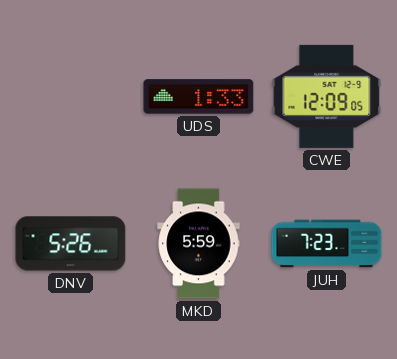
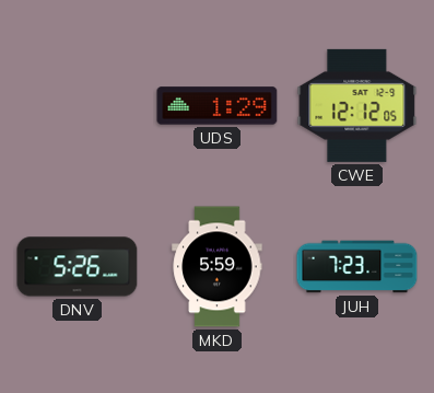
UDS: 1:33 -> 1:29
CWE: 12:09 -> 12:12
